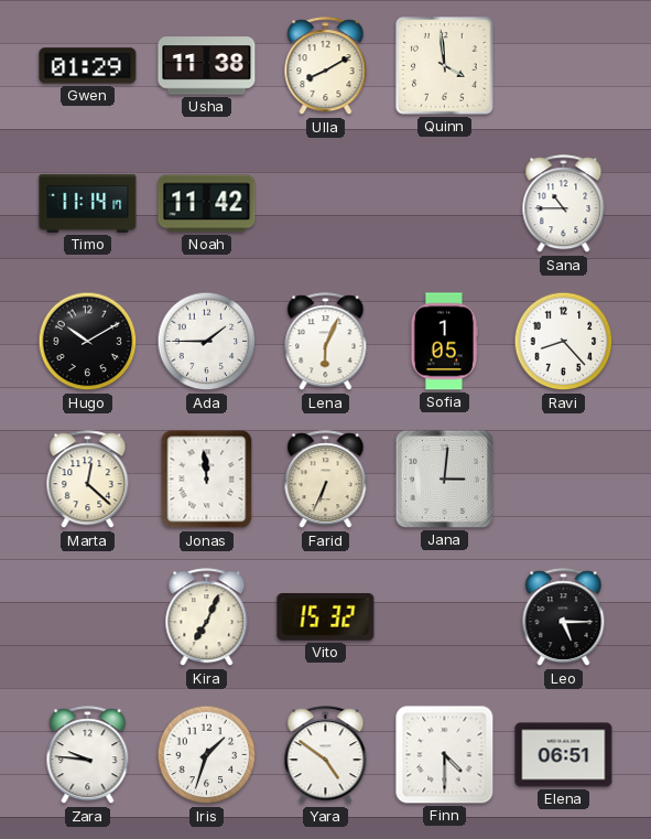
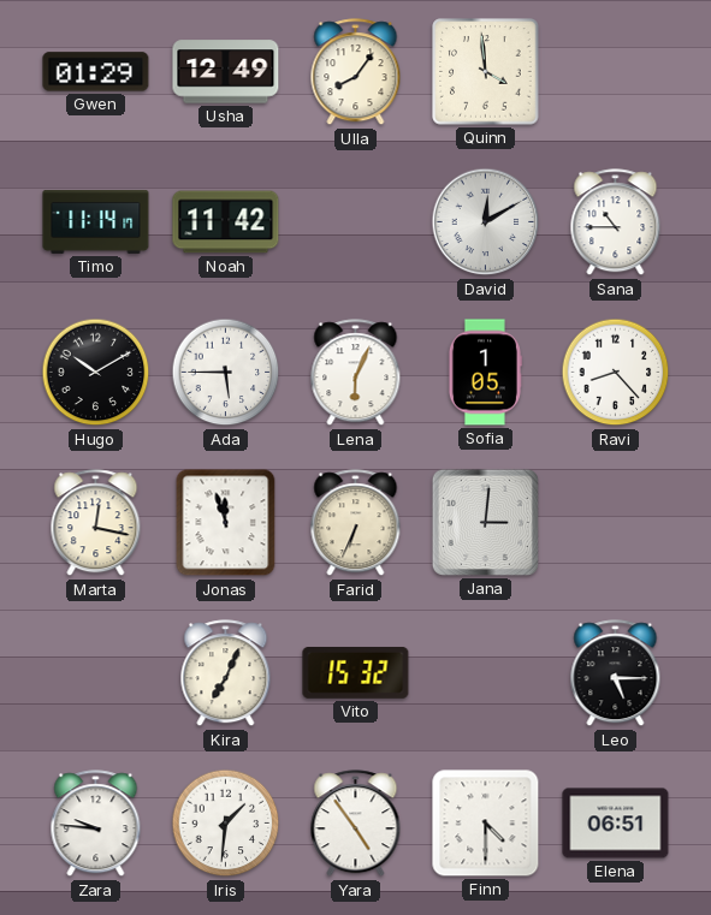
Usha: 11:38 -> 12:49
Ulla: 8:10 -> 8:06
David: none -> 12:10
Ada: 1:45 -> 5:45
Marta: 12:22 -> 12:17
Jonas: 11:59 -> 11:57
Iris: 1:33 -> 1:31
Yara: 4:51 -> 4:54
